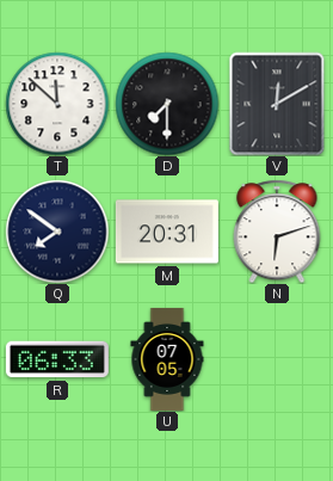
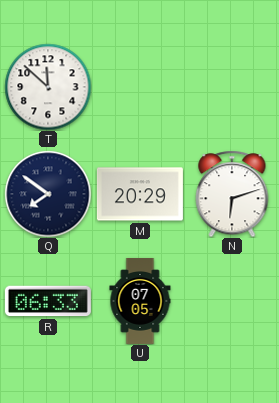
D: 7:30 -> none
V: 12:10 -> none
M: 20:31 -> 20:29
